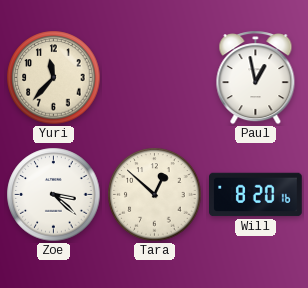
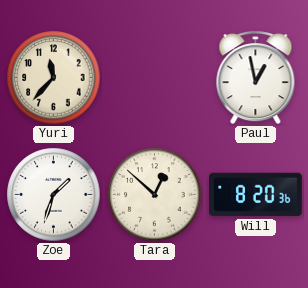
Zoe: 3:22 -> 1:33
Will: 8:20:16 -> 8:20:36
